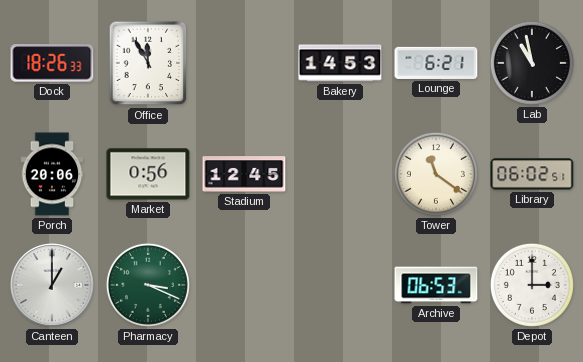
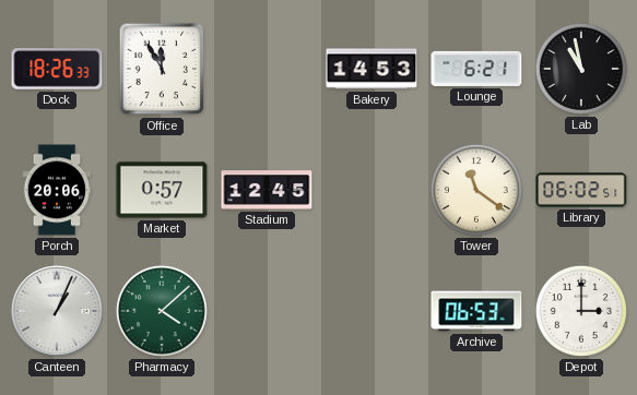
Market: 0:56 -> 0:57
Canteen: 1:00 -> 1:04
Pharmacy: 3:19 -> 4:08
